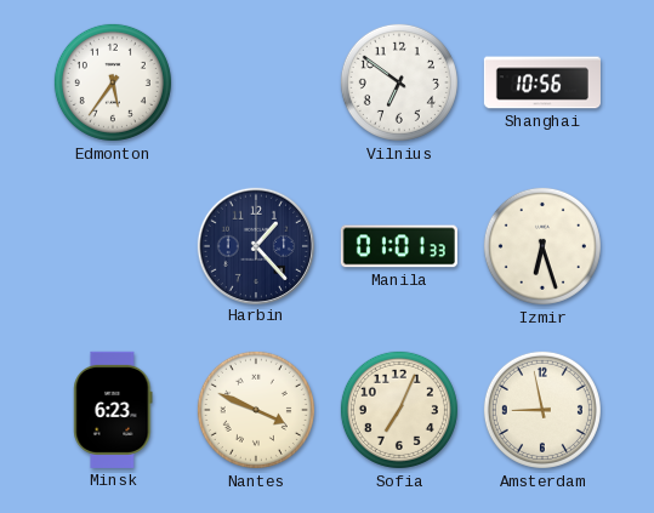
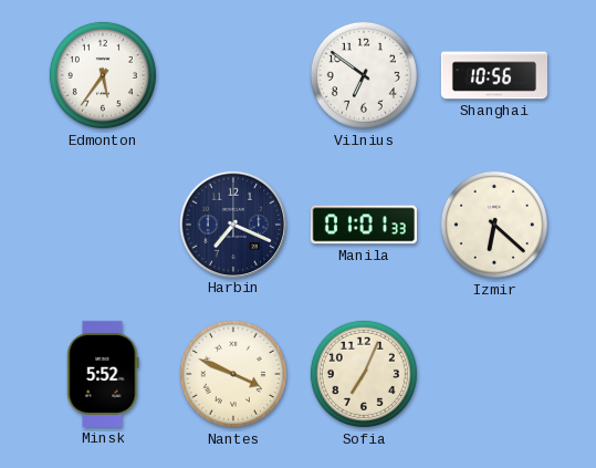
Harbin: 1:23 -> 7:19
Izmir: 6:27 -> 6:22
Minsk: 6:23 -> 5:52
Amsterdam: 8:58 -> none
